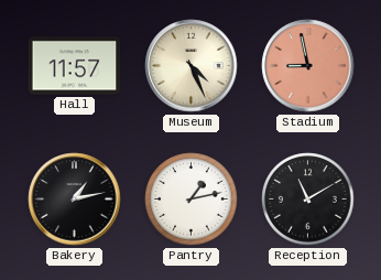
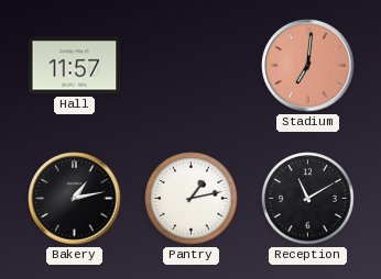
Museum: 4:26 -> none
Stadium: 8:58 -> 7:01
